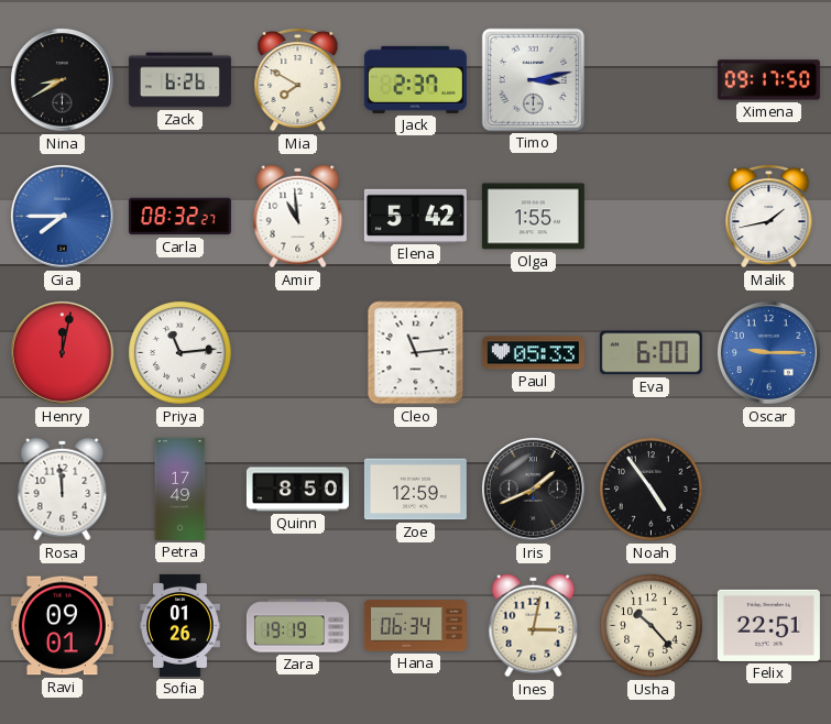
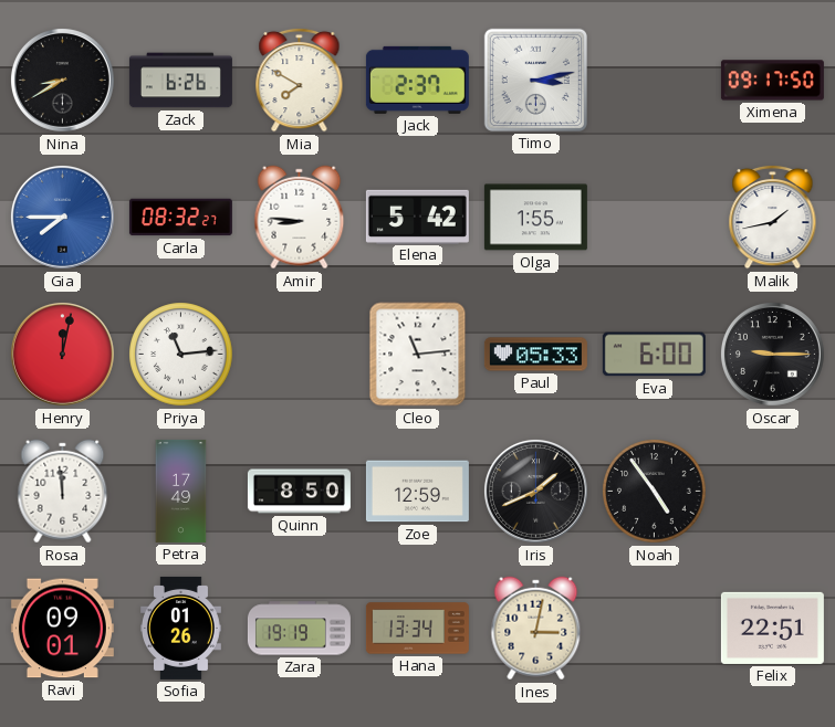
Amir: 10:59 -> 8:46
Oscar dial: blue -> black
Hana: 06:34 -> 13:34
Usha: 10:23 -> none
